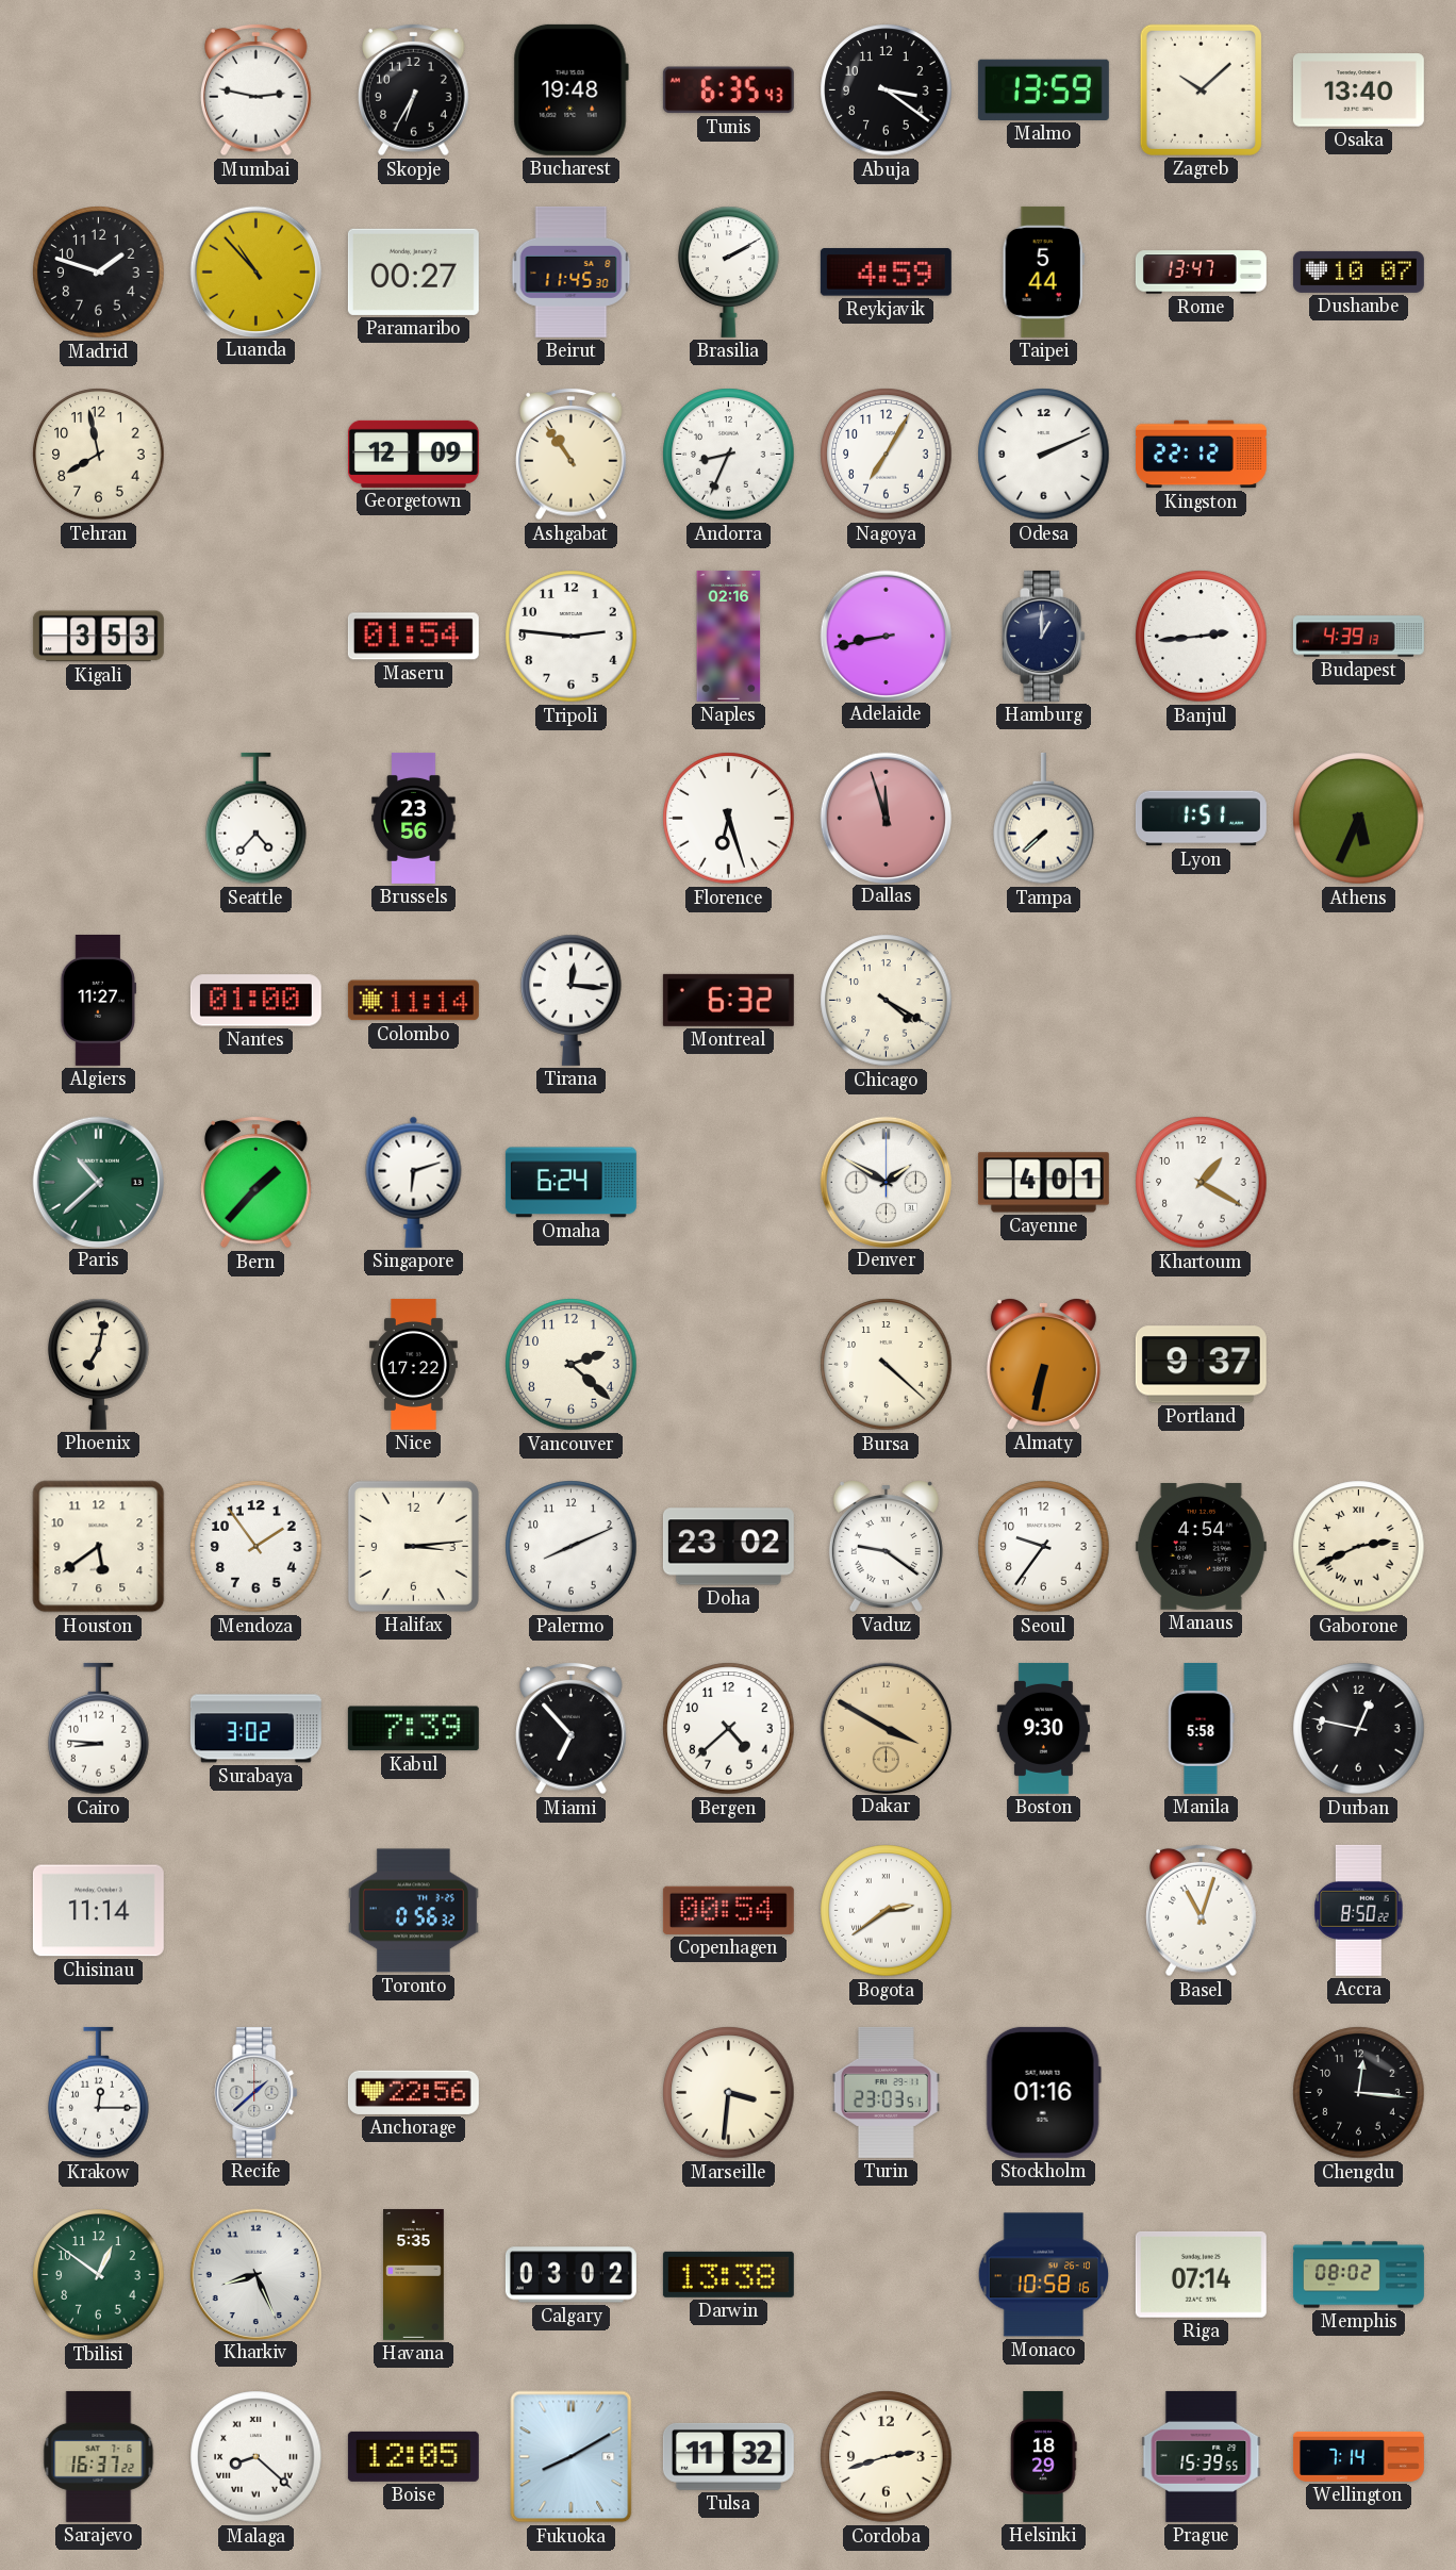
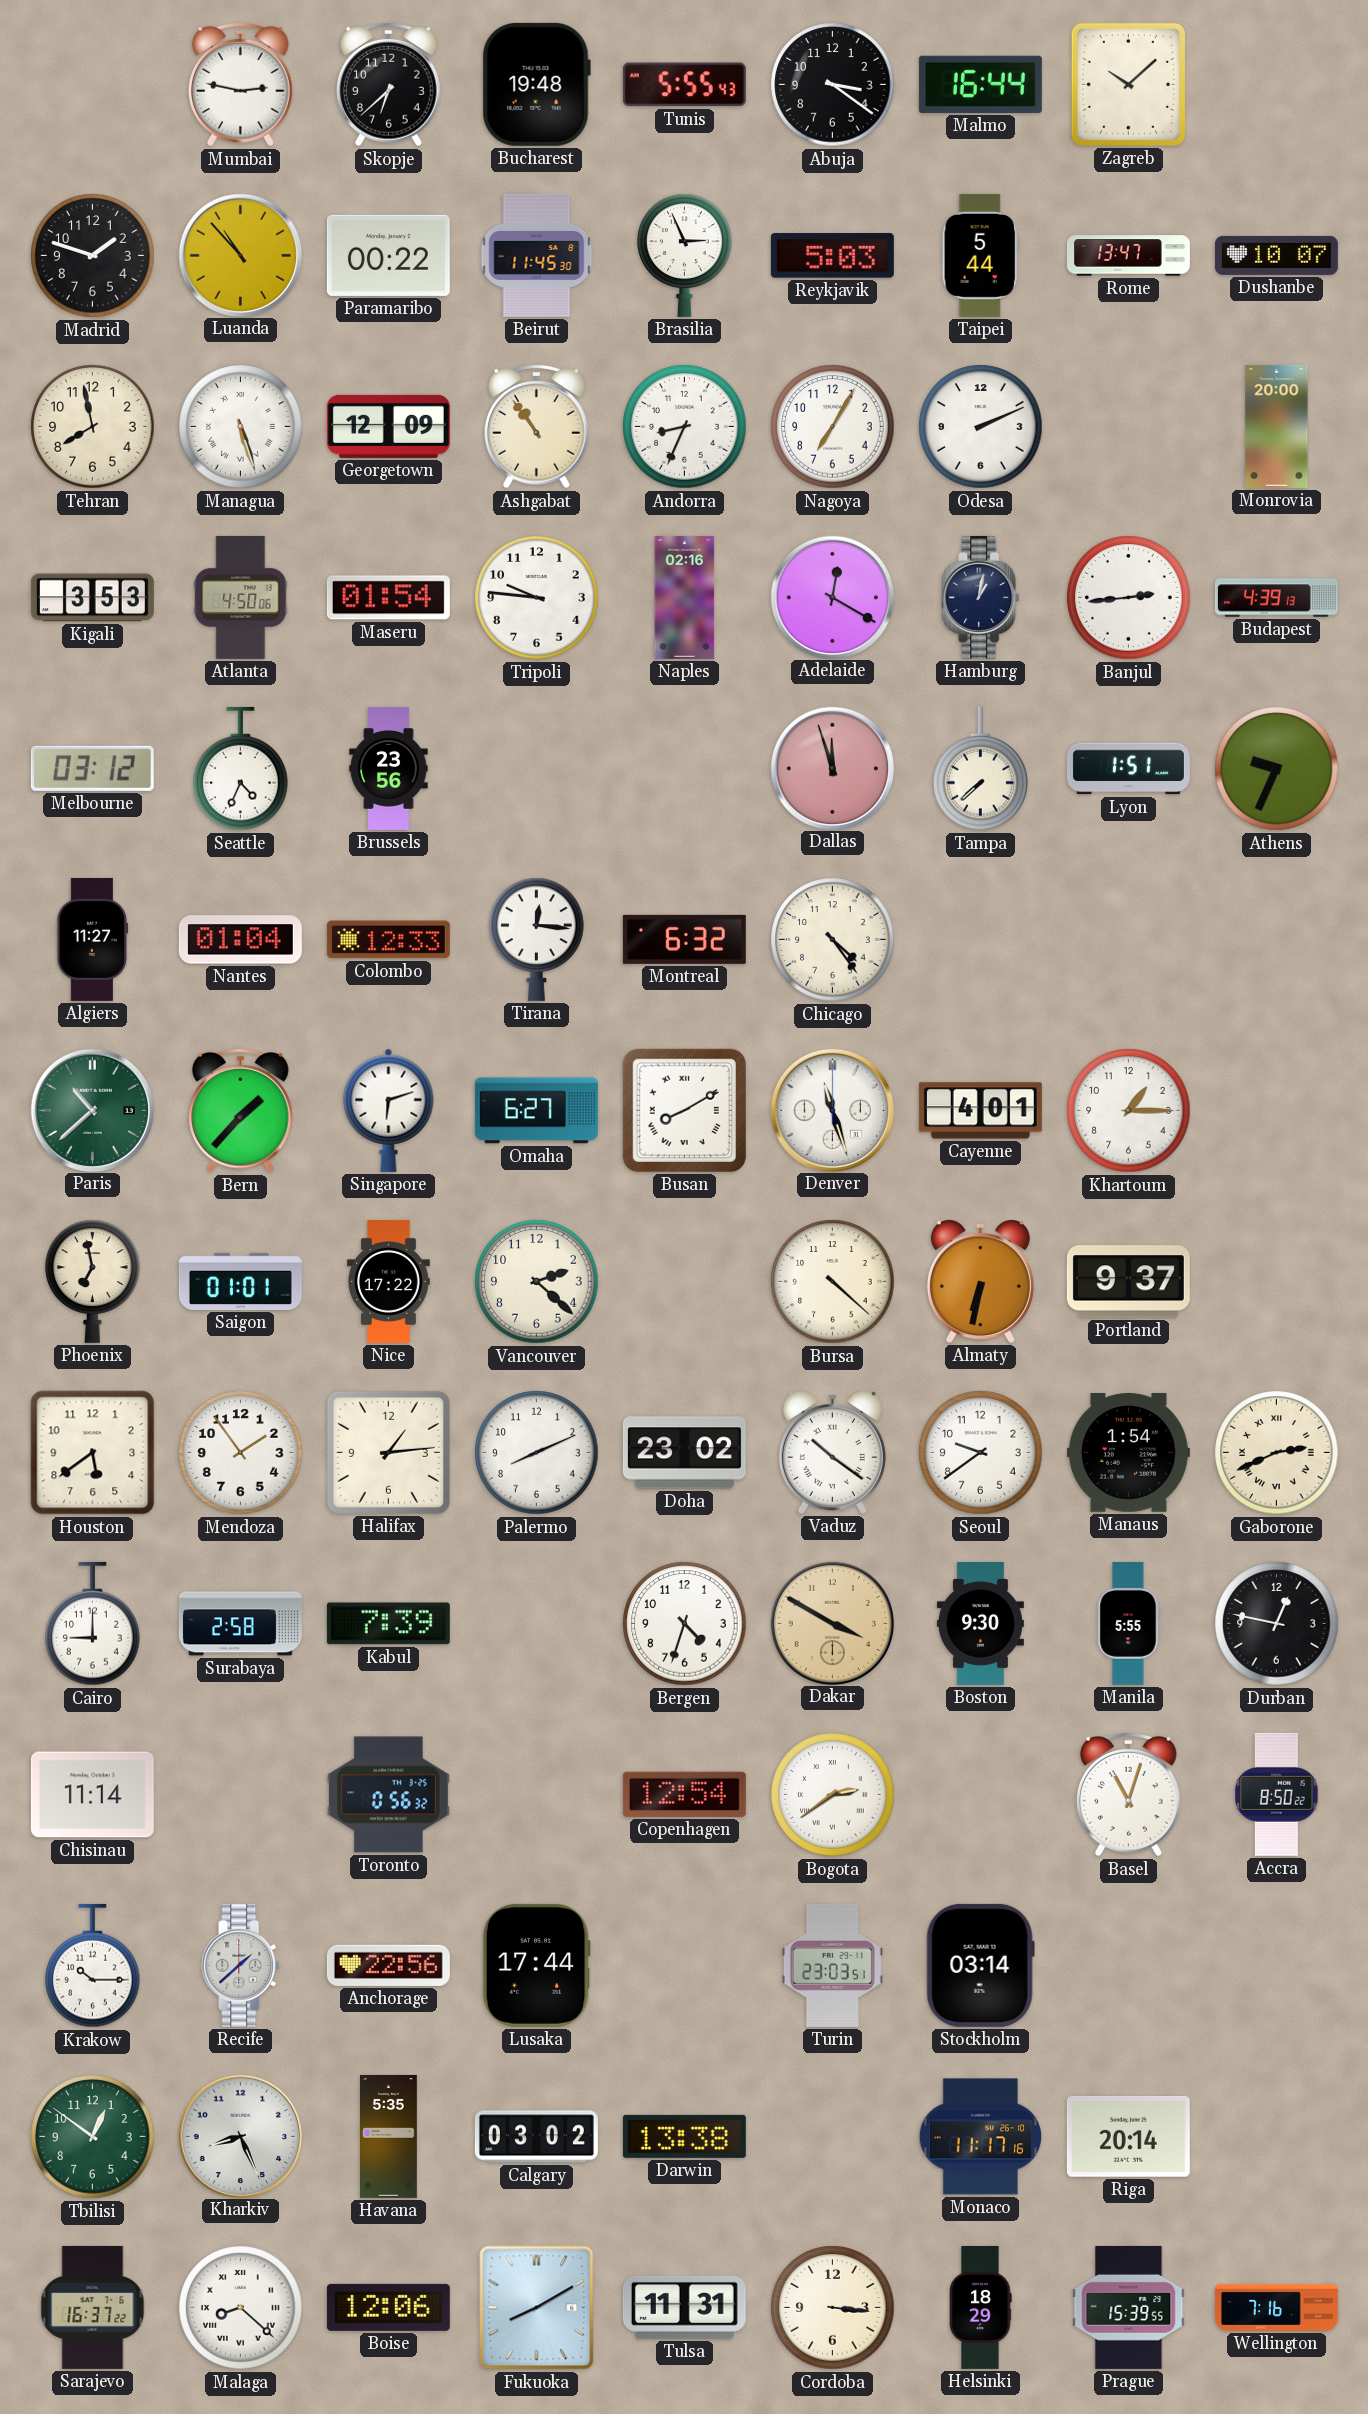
Skopje: 6:35 -> 6:38
Tunis: 6:35 -> 5:55
Malmo: 13:59 -> 16:44
Osaka: 13:40 -> none
Paramaribo: 00:27 -> 00:22
Brasilia: 2:10 -> 2:56
Reykjavik: 4:59 -> 5:03
Managua: none -> 5:27
Kingston: 22:12 -> none
Monrovia: none -> 20:00
Atlanta: none -> 4:50
Tripoli: 2:46 -> 9:46
Adelaide: 8:43 -> 12:20
Hamburg: 1:00 -> 1:02
Melbourne: none -> 03:12
Seattle: 4:37 -> 4:34
Florence: 6:27 -> none
Athens: 5:34 -> 9:34
Nantes: 01:00 -> 01:04
Colombo: 11:14 -> 12:33
Chicago: 4:20 -> 4:24
Omaha: 6:24 -> 6:27
Busan: none -> 8:10
Denver: 1:50 -> 11:27
Khartoum: 1:20 -> 1:15
Phoenix: 7:02 -> 6:58
Saigon: none -> 01:01
Halifax: 3:14 -> 1:14
Vaduz: 9:21 -> 10:21
Seoul: 9:36 -> 9:39
Manaus: 4:54 -> 1:54
Cairo: 8:46 -> 9:00
Surabaya: 3:02 -> 2:58
Miami: 6:53 -> none
Bergen: 4:38 -> 4:33
Manila: 5:58 -> 5:55
Copenhagen: 00:54 -> 12:54
Krakow: 12:15 -> 10:15
Lusaka: none -> 17:44
Marseille: 3:31 -> none
Stockholm: 01:16 -> 03:14
Chengdu: 12:16 -> none
Monaco: 10:58 -> 11:17
Riga: 07:14 -> 20:14
Memphis: 08:02 -> none
Boise: 12:05 -> 12:06
Tulsa: 11:32 -> 11:31
Cordoba: 2:42 -> 3:16
Wellington: 7:14 -> 7:16
